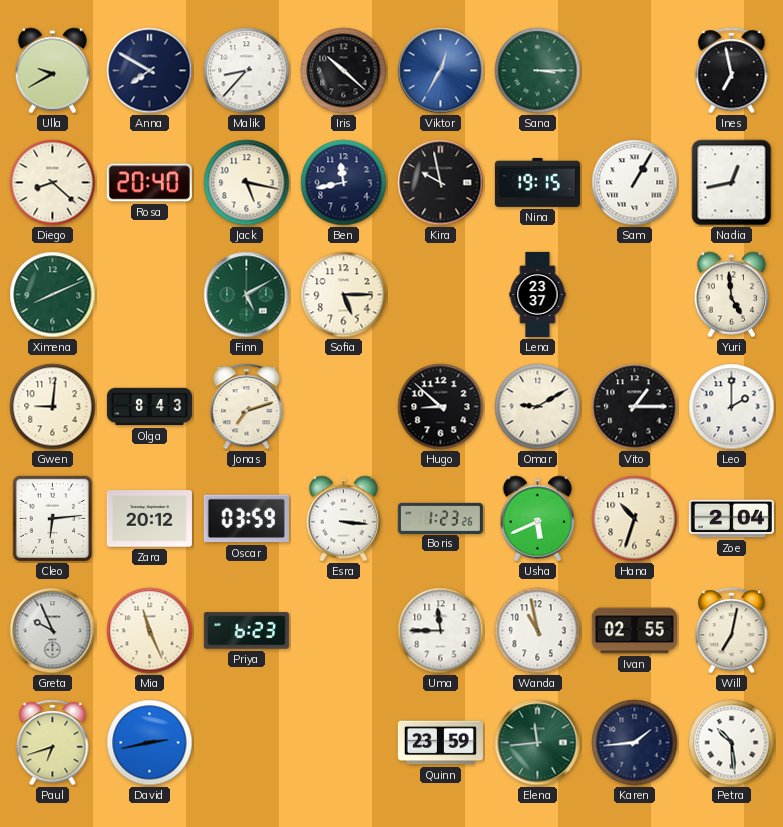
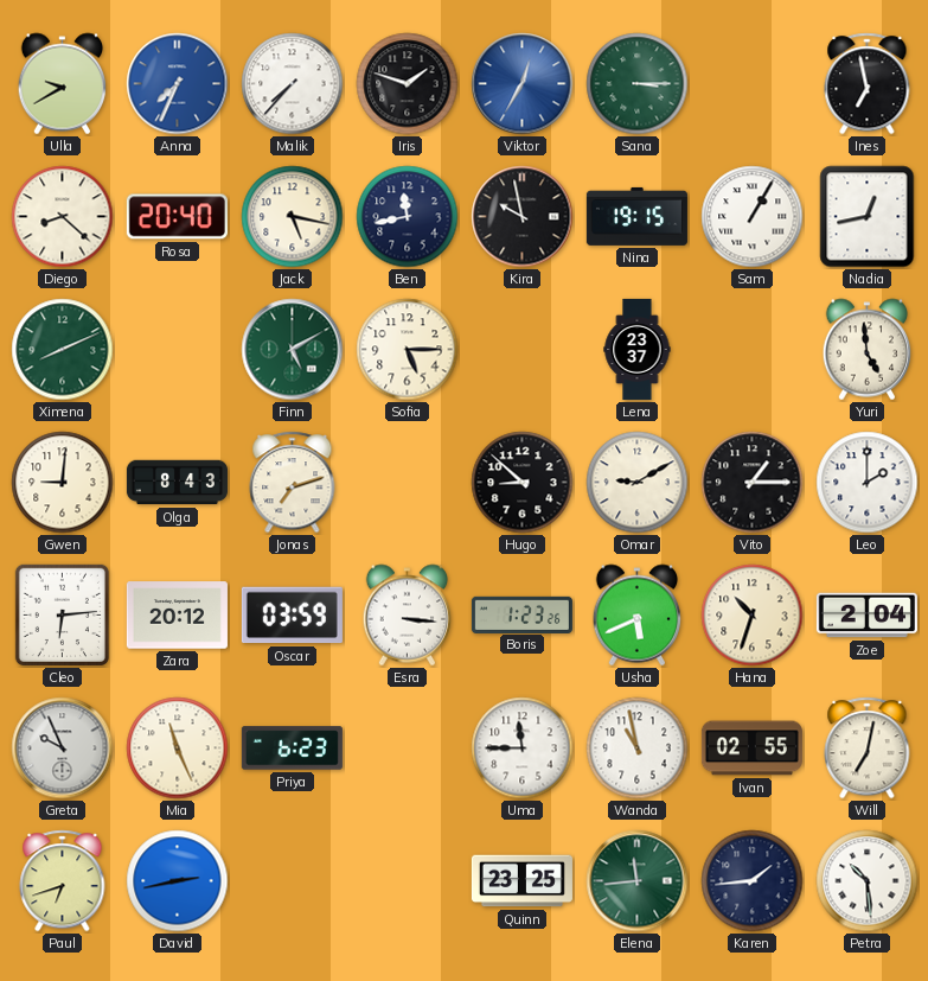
Anna: 7:50 -> 7:34
Anna dial: navy -> blue
Malik: 8:37 -> 7:37
Iris: 10:22 -> 1:48
Quinn: 23:59 -> 23:25
